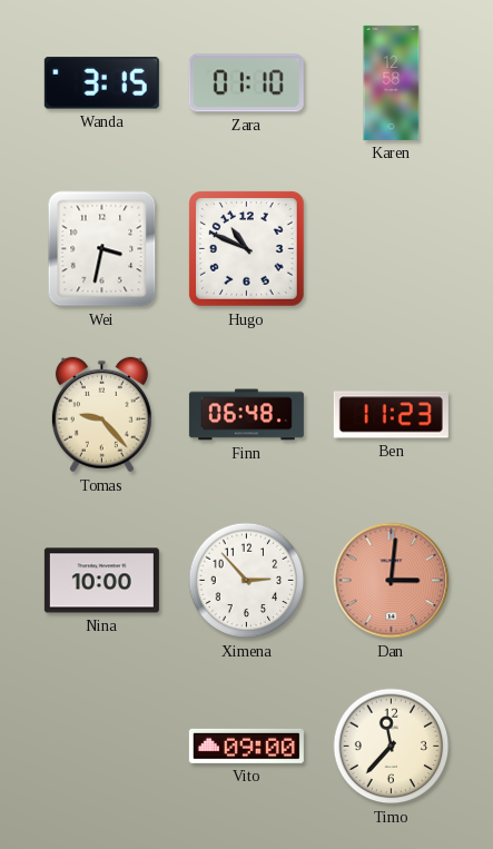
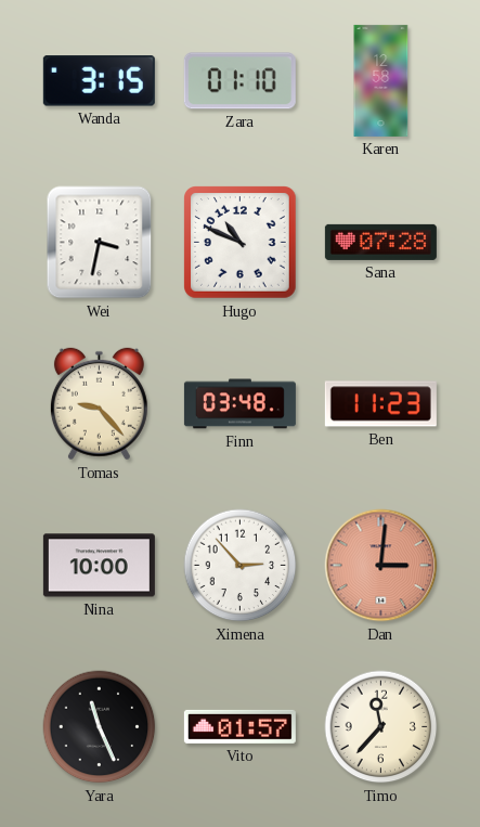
Sana: none -> 07:28
Finn: 06:48 -> 03:48
Yara: none -> 11:26
Vito: 09:00 -> 01:57
